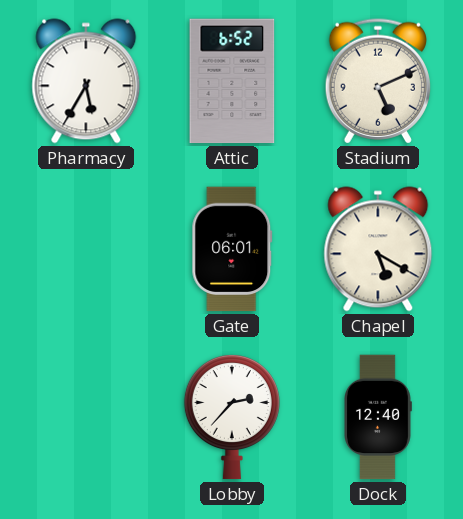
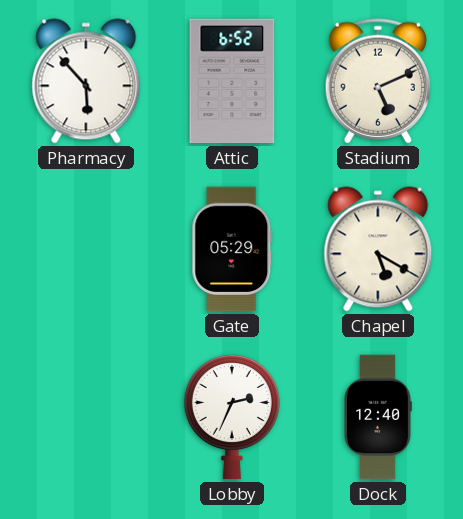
Pharmacy: 5:35 -> 5:53
Gate: 06:01 -> 05:29
Lobby: 2:37 -> 2:34
